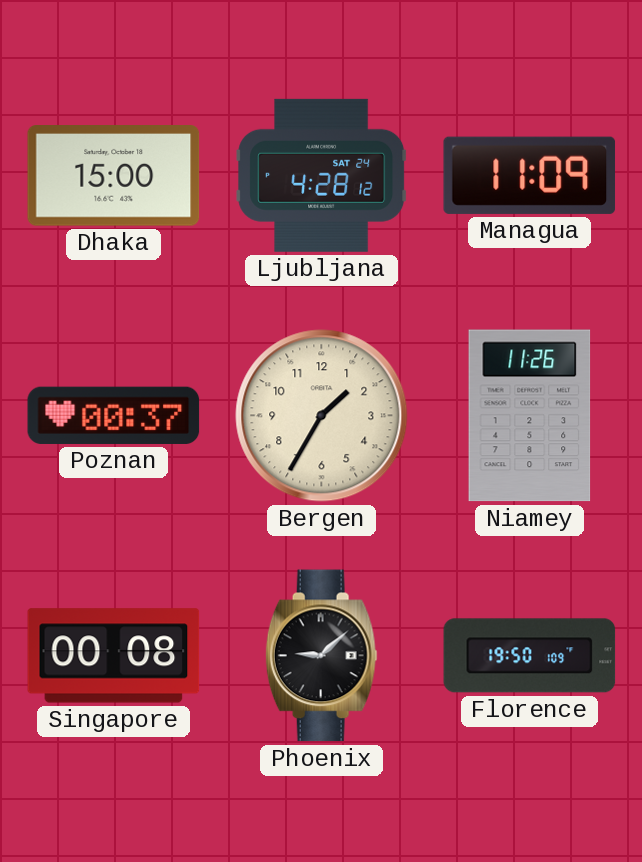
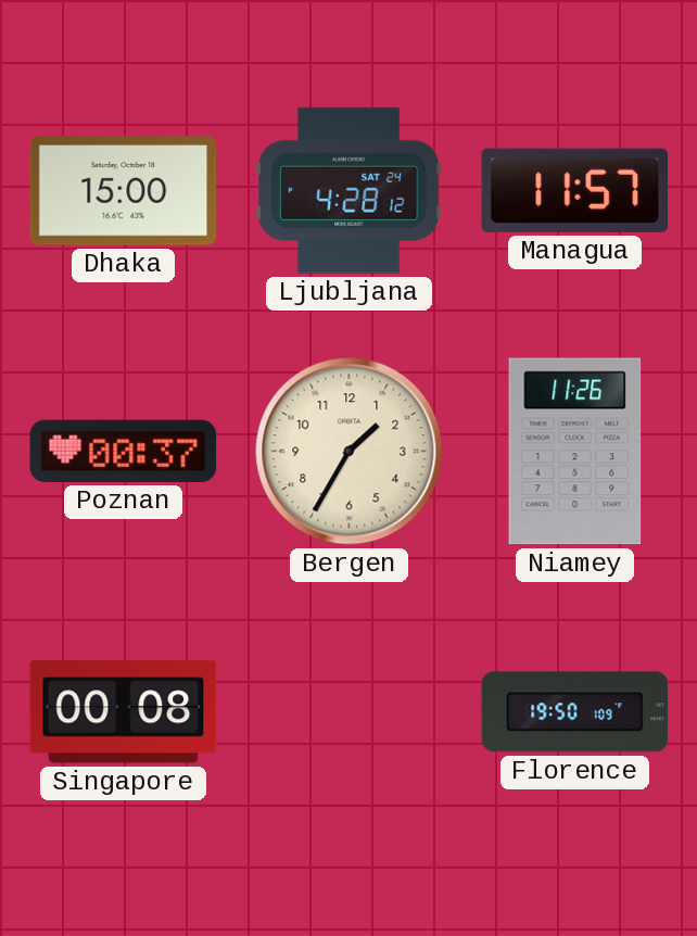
Managua: 11:09 -> 11:57
Phoenix: 9:08 -> none
